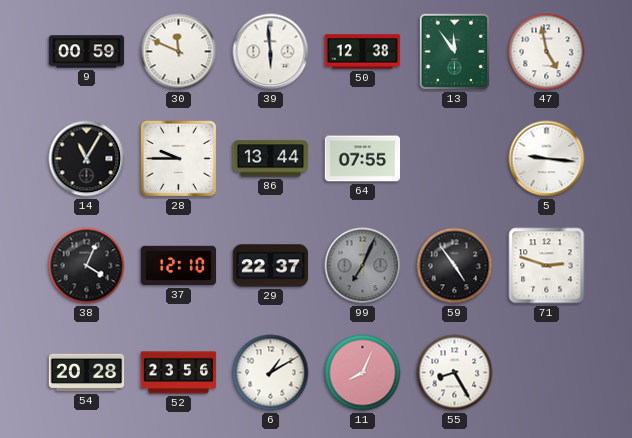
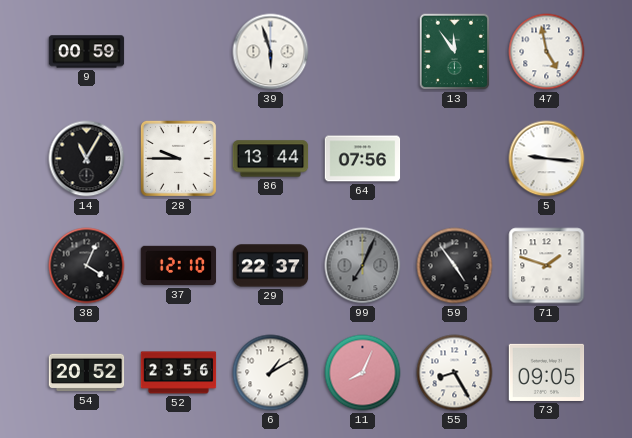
30: 11:49 -> none
39: 5:59 -> 5:57
50: 12:38 -> none
64: 07:55 -> 07:56
71: 2:48 -> 1:48
54: 20:28 -> 20:52
73: none -> 09:05
